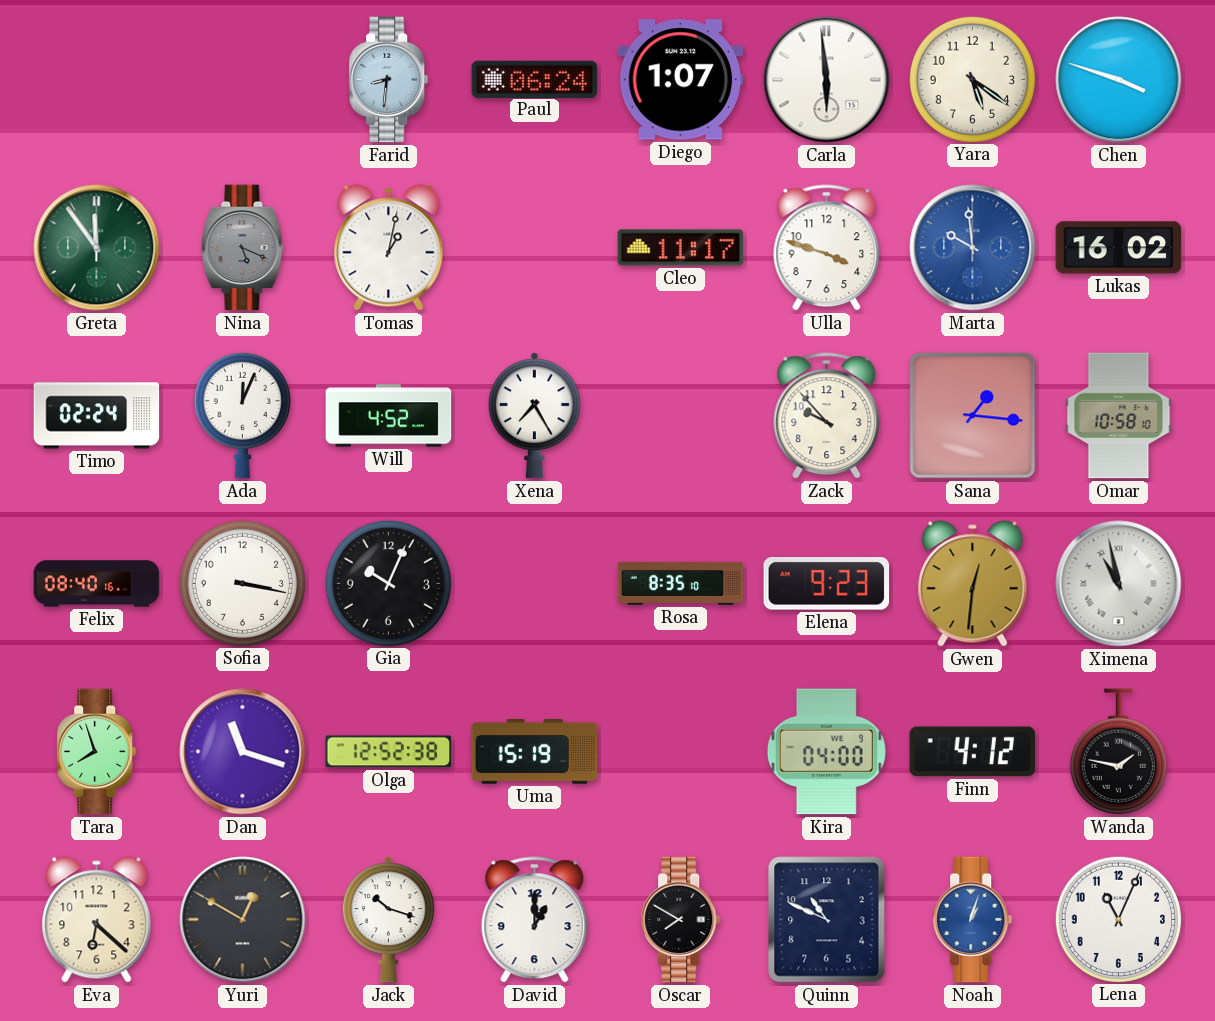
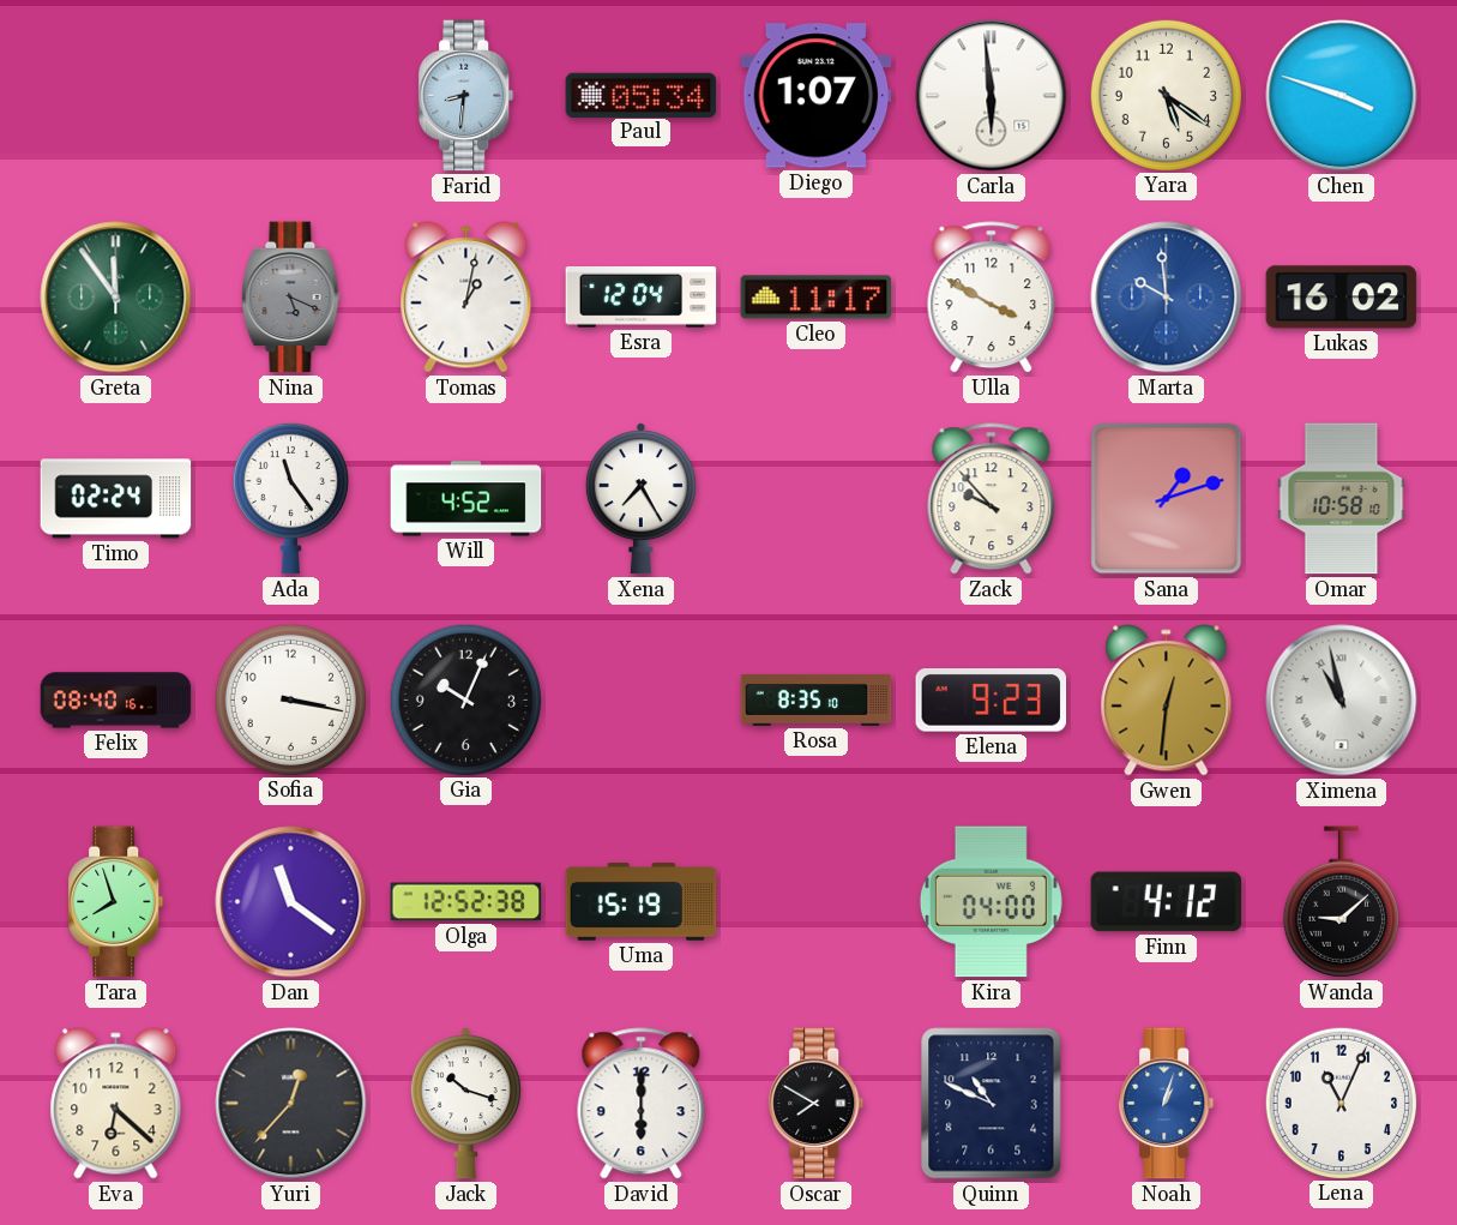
Paul: 06:24 -> 05:34
Esra: none -> 12:04
Ulla: 3:48 -> 3:50
Ada: 12:04 -> 11:24
Sana: 1:16 -> 1:12
Dan: 11:18 -> 11:21
Wanda: 1:47 -> 9:08
Yuri: 12:50 -> 12:37
David: 1:00 -> 6:00
